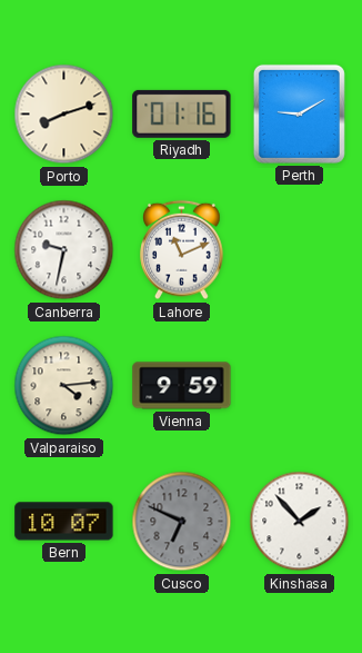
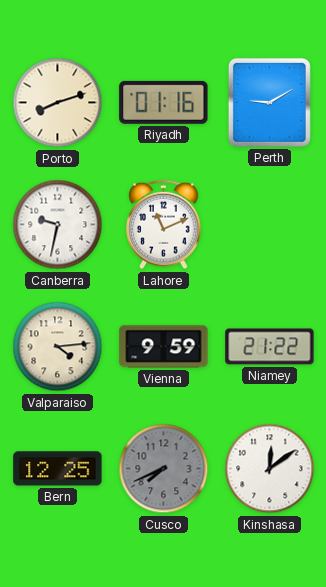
Niamey: none -> 21:22
Bern: 10:07 -> 12:25
Cusco: 6:49 -> 7:41
Kinshasa: 1:53 -> 12:09
